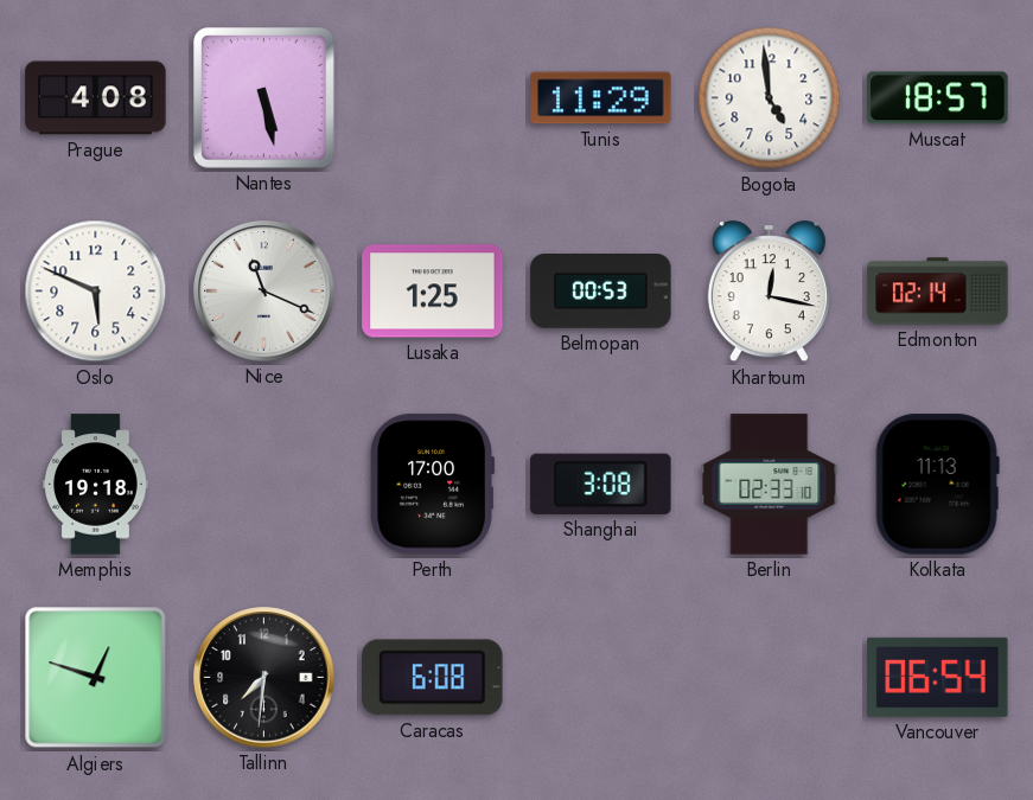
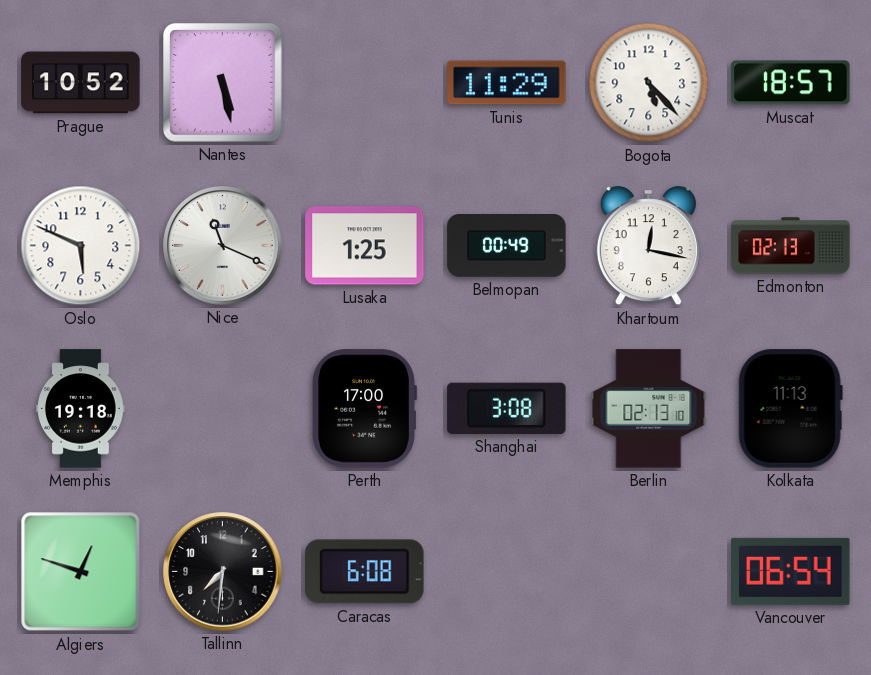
Prague: 4:08 -> 10:52
Bogota: 4:59 -> 5:23
Belmopan: 00:53 -> 00:49
Edmonton: 02:14 -> 02:13
Berlin: 02:33 -> 02:13
